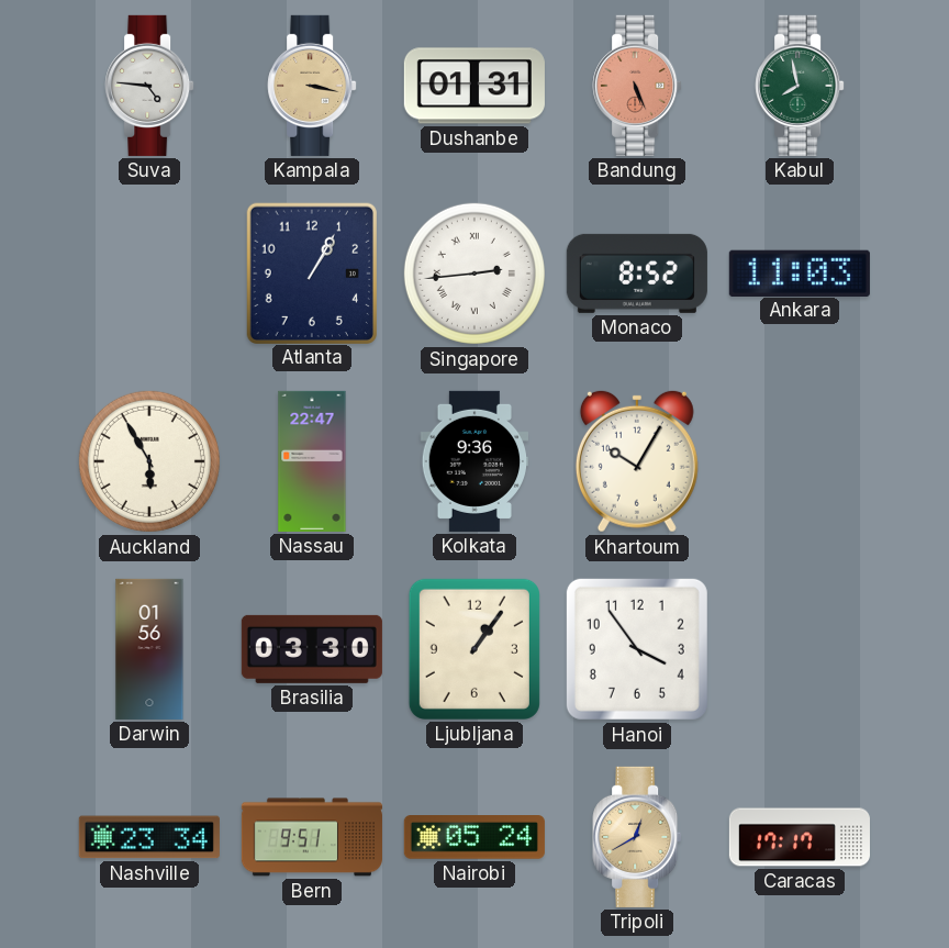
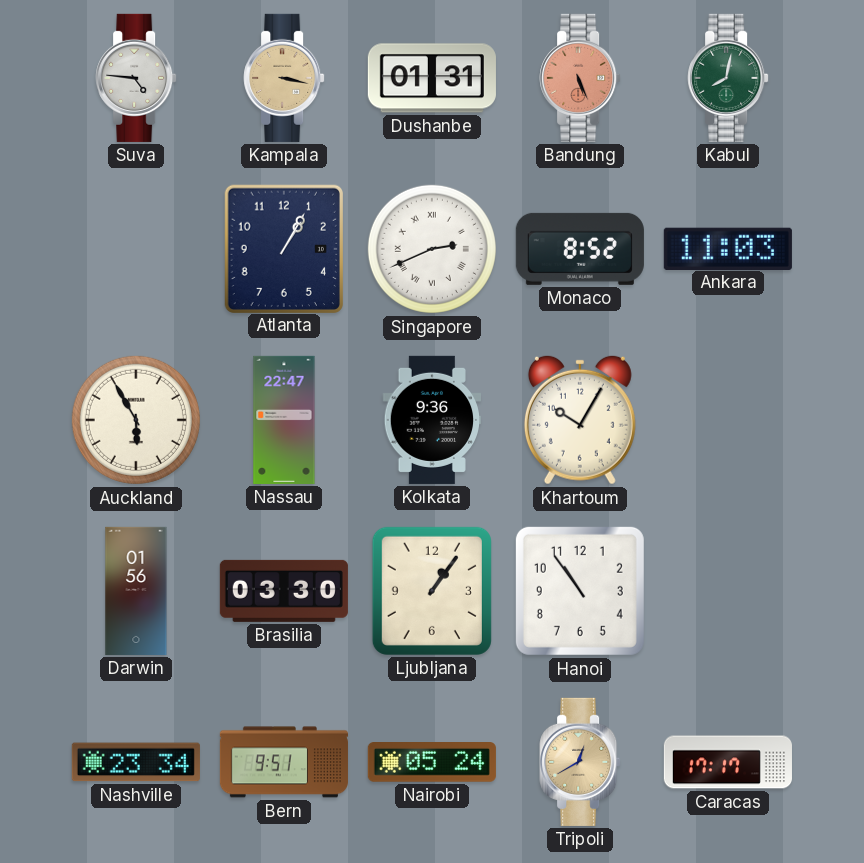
Kabul: 7:58 -> 8:02
Singapore: 2:44 -> 2:41
Hanoi: 3:54 -> 10:54
